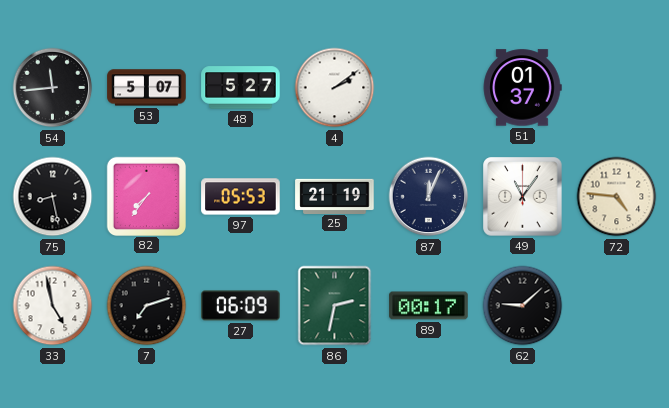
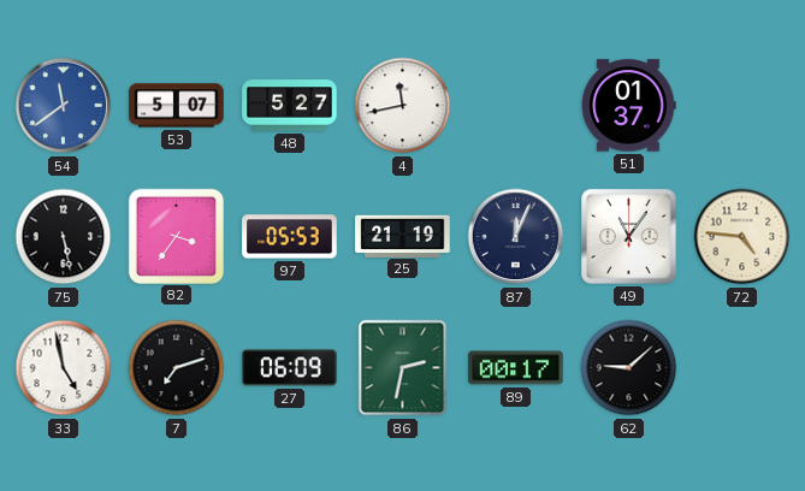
54: 11:44 -> 11:39
54 dial: black -> blue
4: 2:09 -> 11:43
75: 8:28 -> 5:28
82: 7:36 -> 3:36
